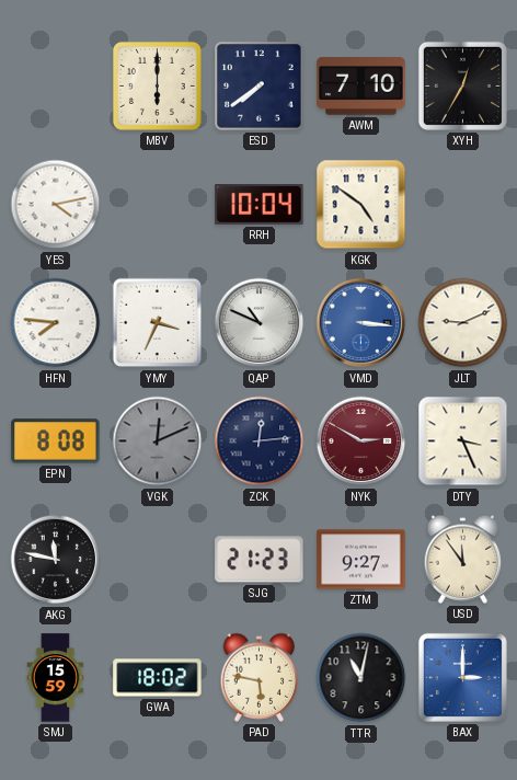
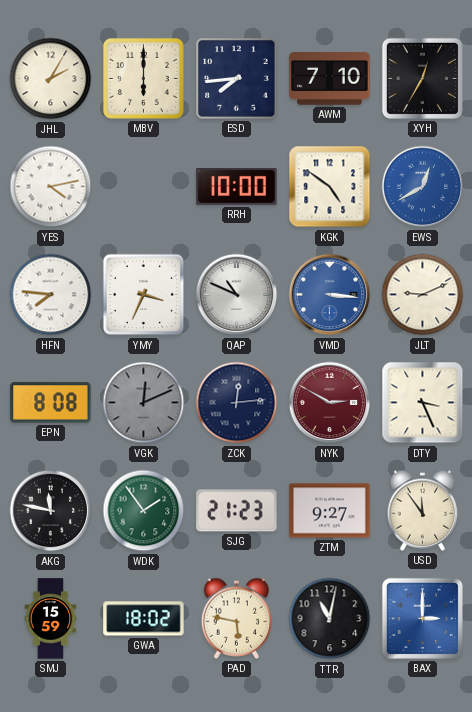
JHL: none -> 2:05
ESD: 7:39 -> 7:44
RRH: 10:04 -> 10:00
EWS: none -> 12:40
WDK: none -> 1:54
